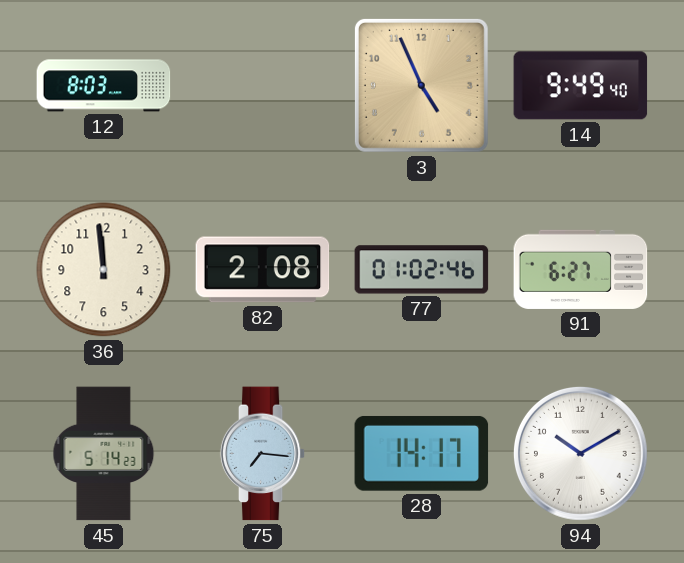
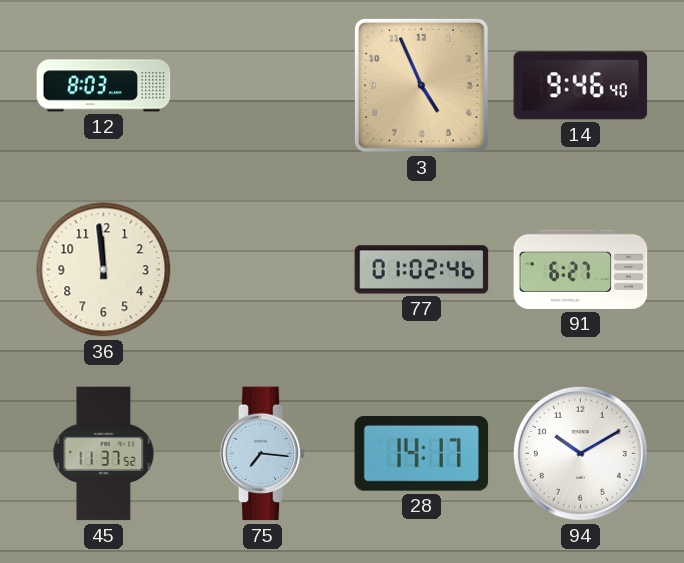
14: 9:49 -> 9:46
82: 2:08 -> none
45: 5:14 -> 11:37
